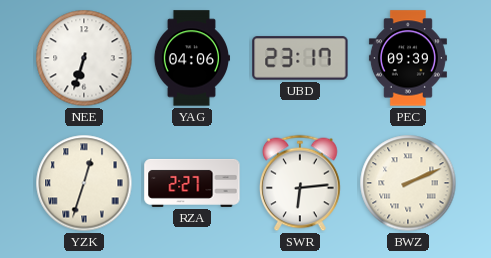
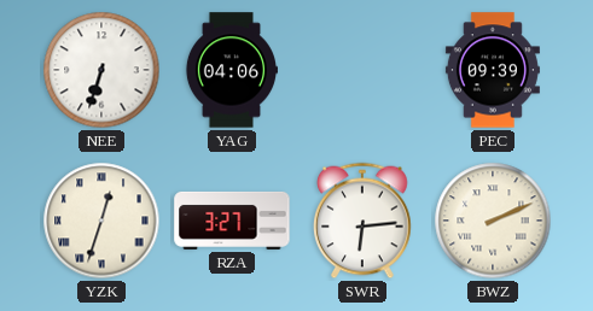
UBD: 23:17 -> none
RZA: 2:27 -> 3:27
